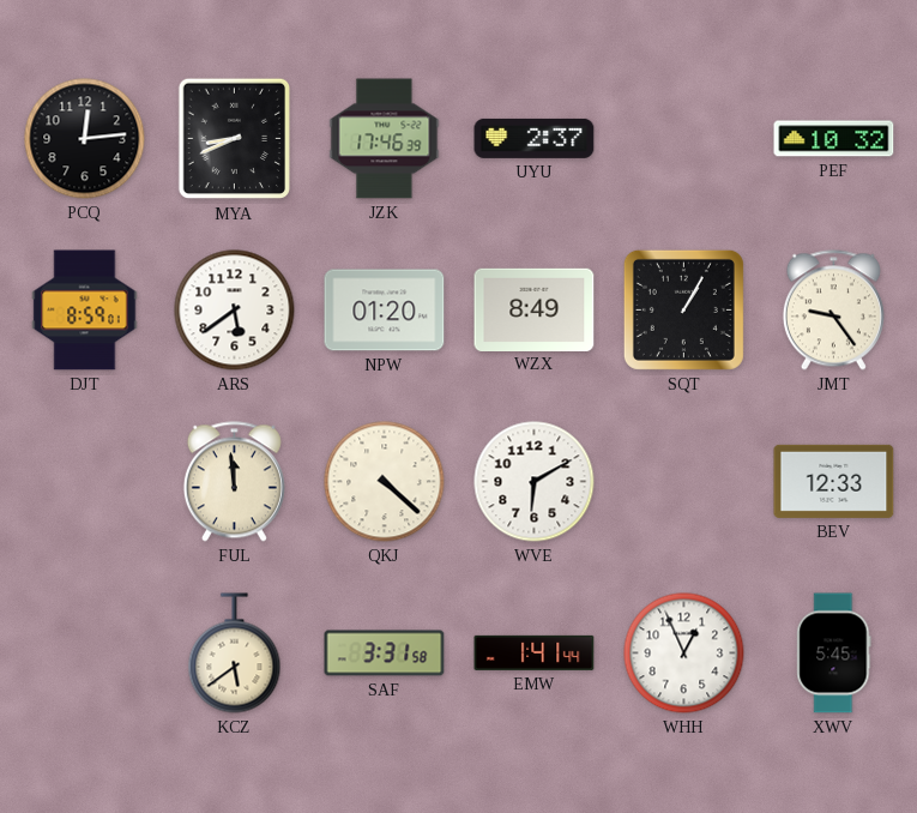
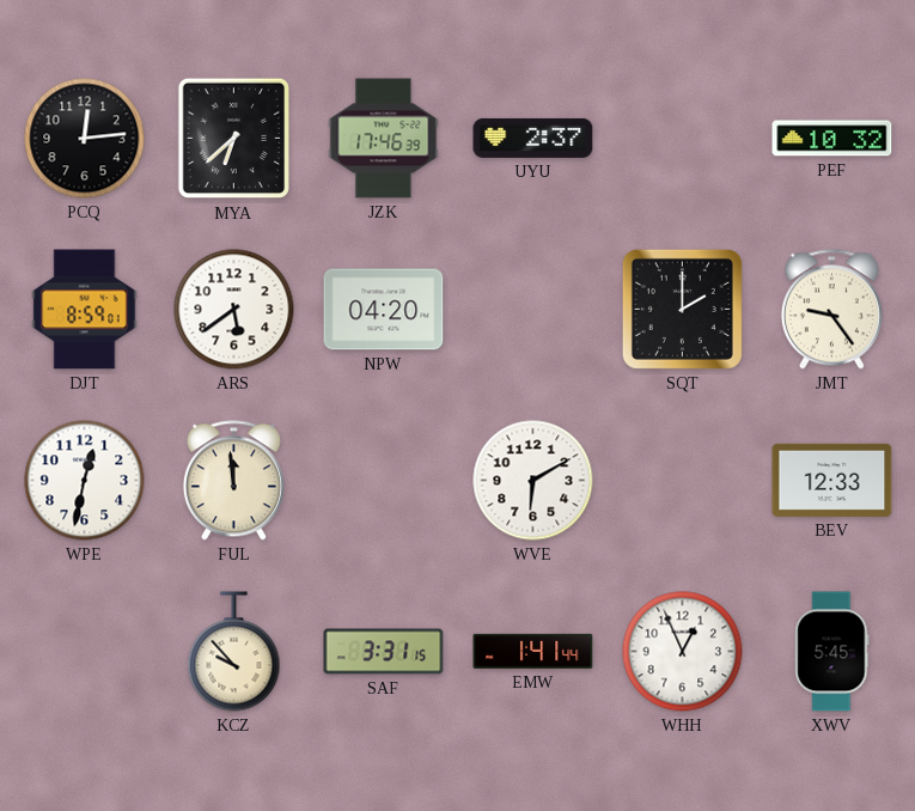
MYA: 8:41 -> 6:38
NPW: 01:20 -> 04:20
WZX: 8:49 -> none
SQT: 1:05 -> 2:00
WPE: none -> 12:32
QKJ: 4:22 -> none
KCZ: 5:39 -> 9:53
SAF: 3:31:58 -> 3:31:15
